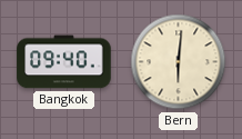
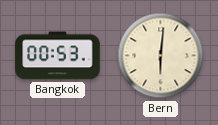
Bangkok: 09:40 -> 00:53
